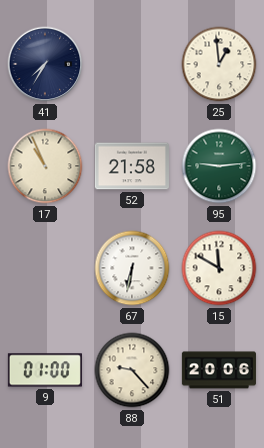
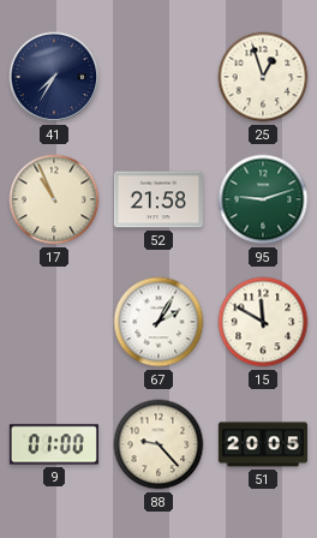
25: 12:59 -> 12:57
95: 9:14 -> 9:12
67: 6:32 -> 2:05
51: 20:06 -> 20:05
